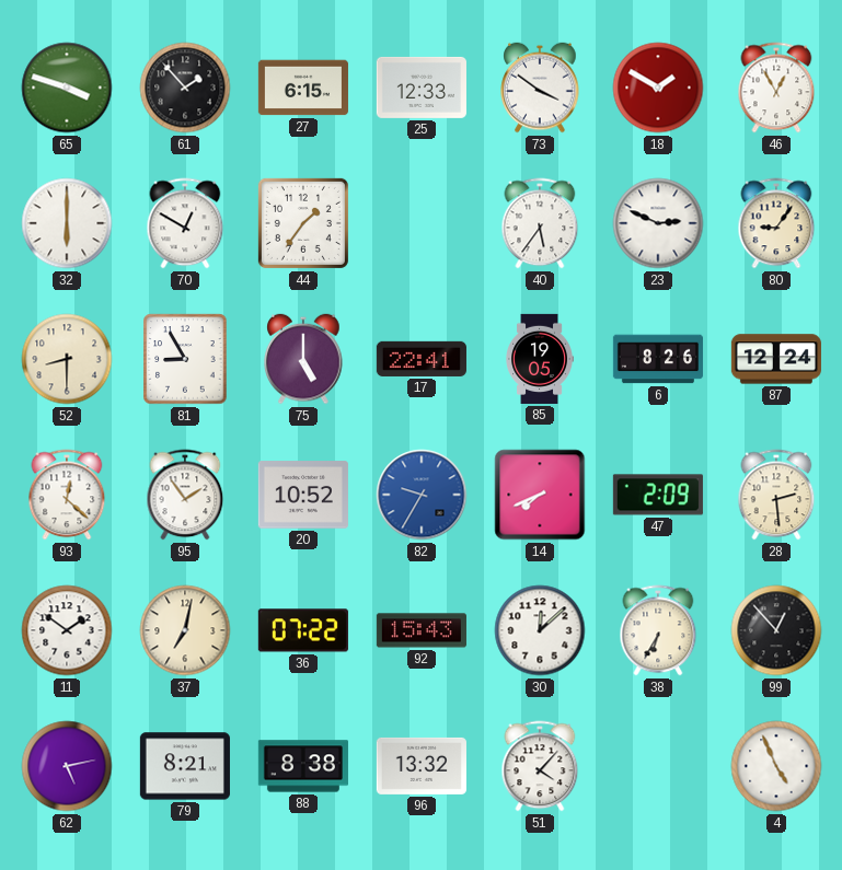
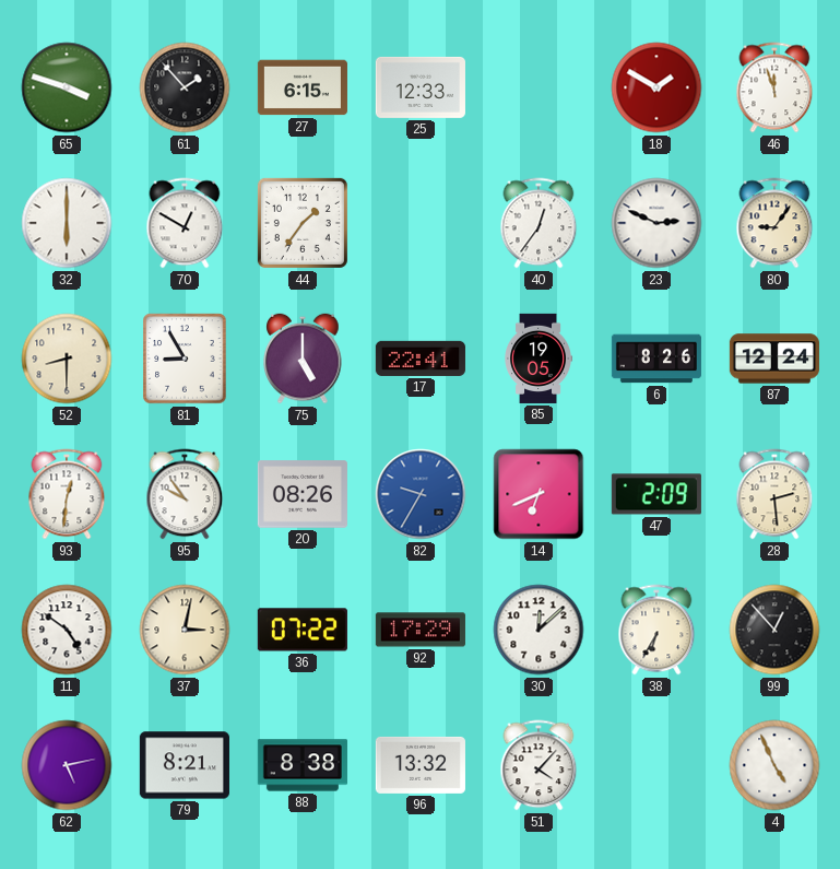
73: 3:51 -> none
46: 12:55 -> 11:57
40: 5:36 -> 12:36
93: 12:22 -> 12:31
95: 1:54 -> 9:54
20: 10:52 -> 08:26
14: 7:41 -> 6:41
11: 1:51 -> 4:51
37: 7:02 -> 3:02
92: 15:43 -> 17:29
